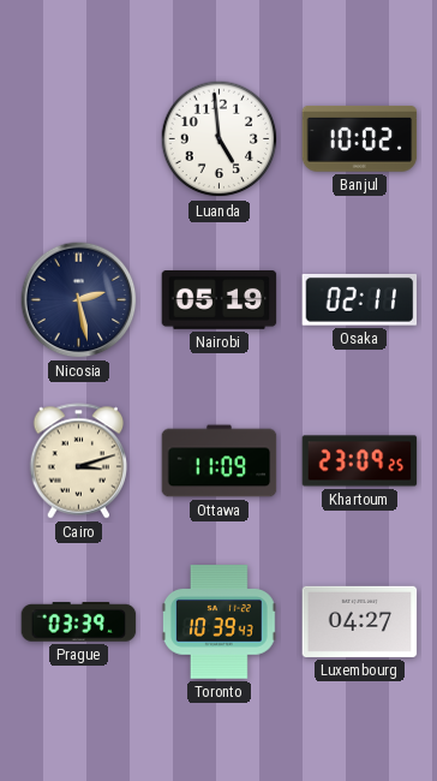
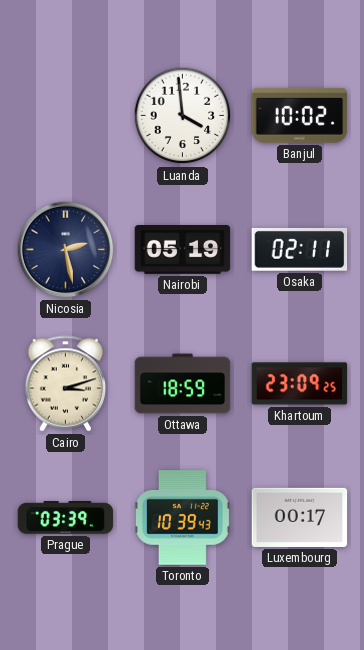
Luanda: 4:59 -> 3:59
Ottawa: 11:09 -> 18:59
Luxembourg: 04:27 -> 00:17
